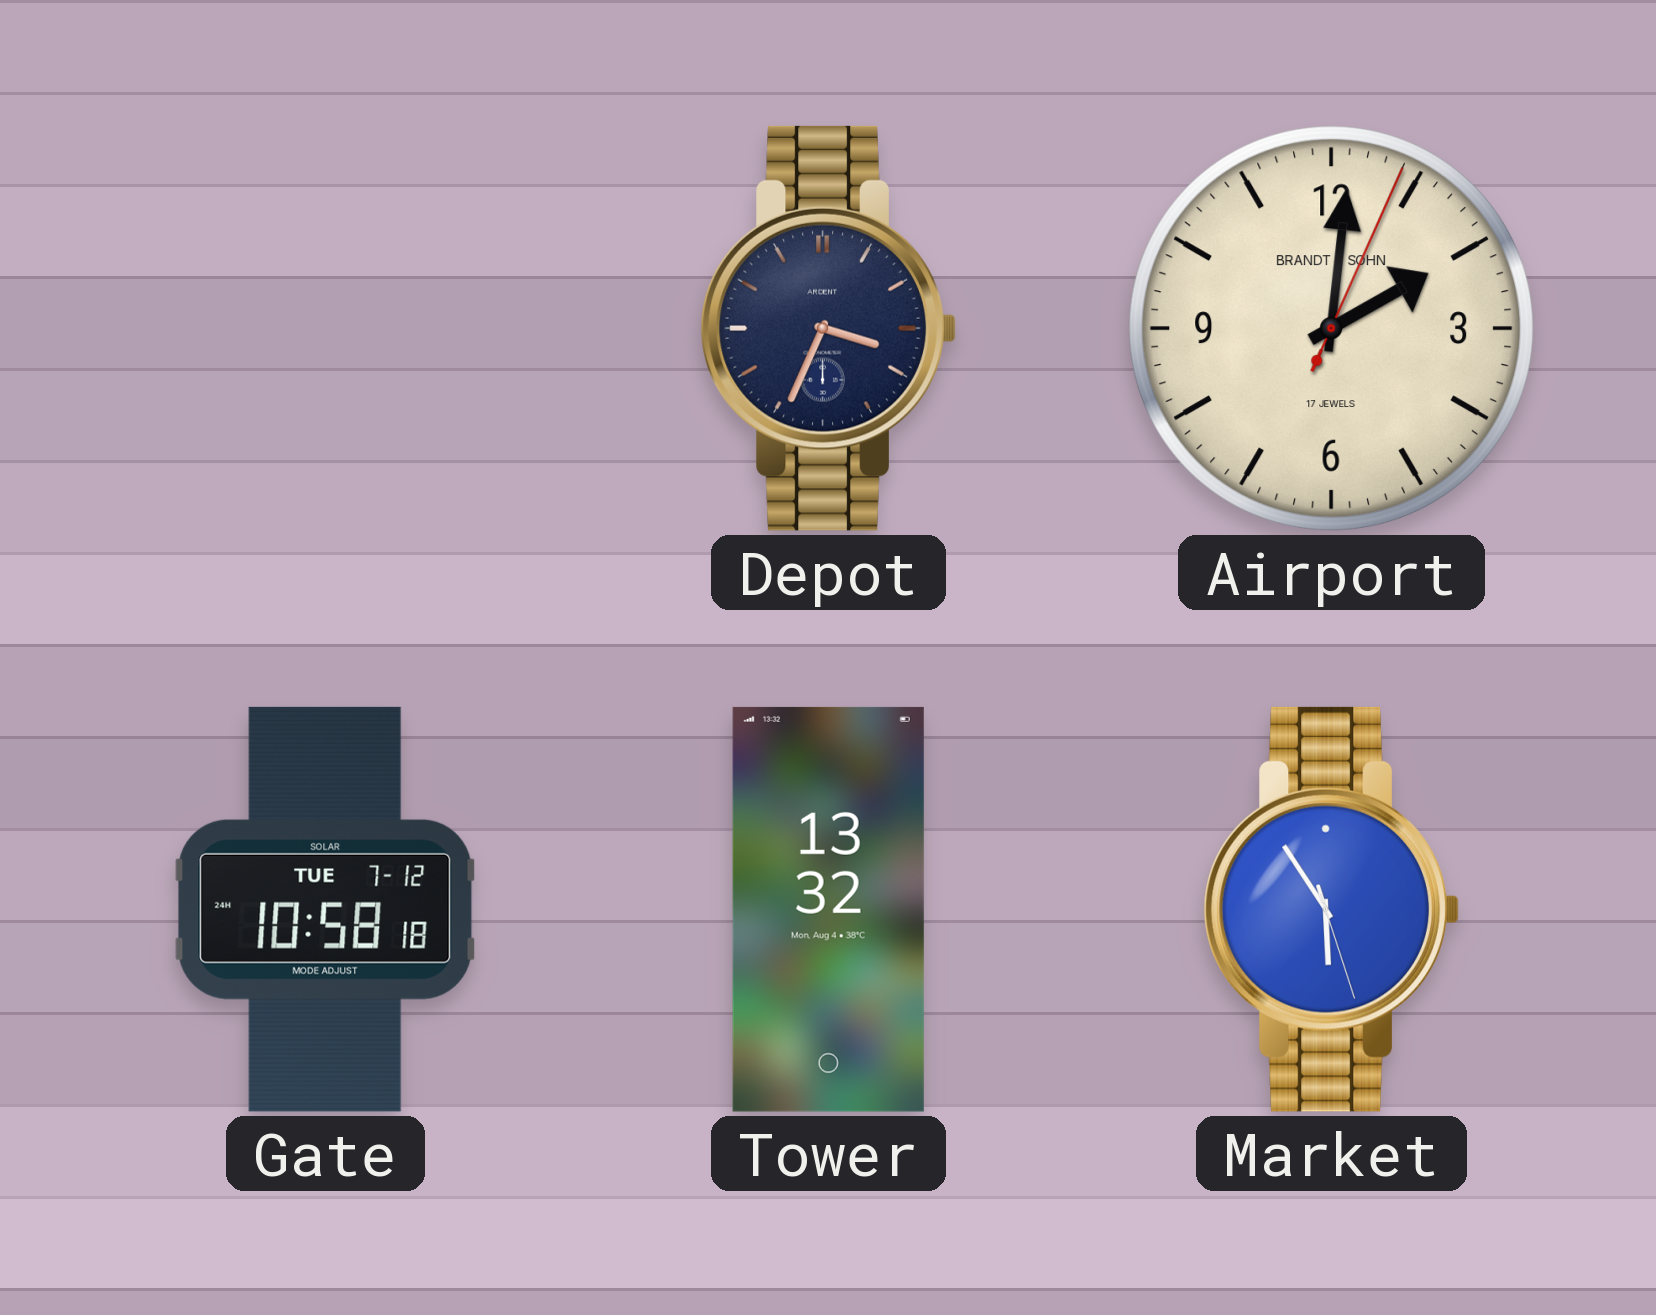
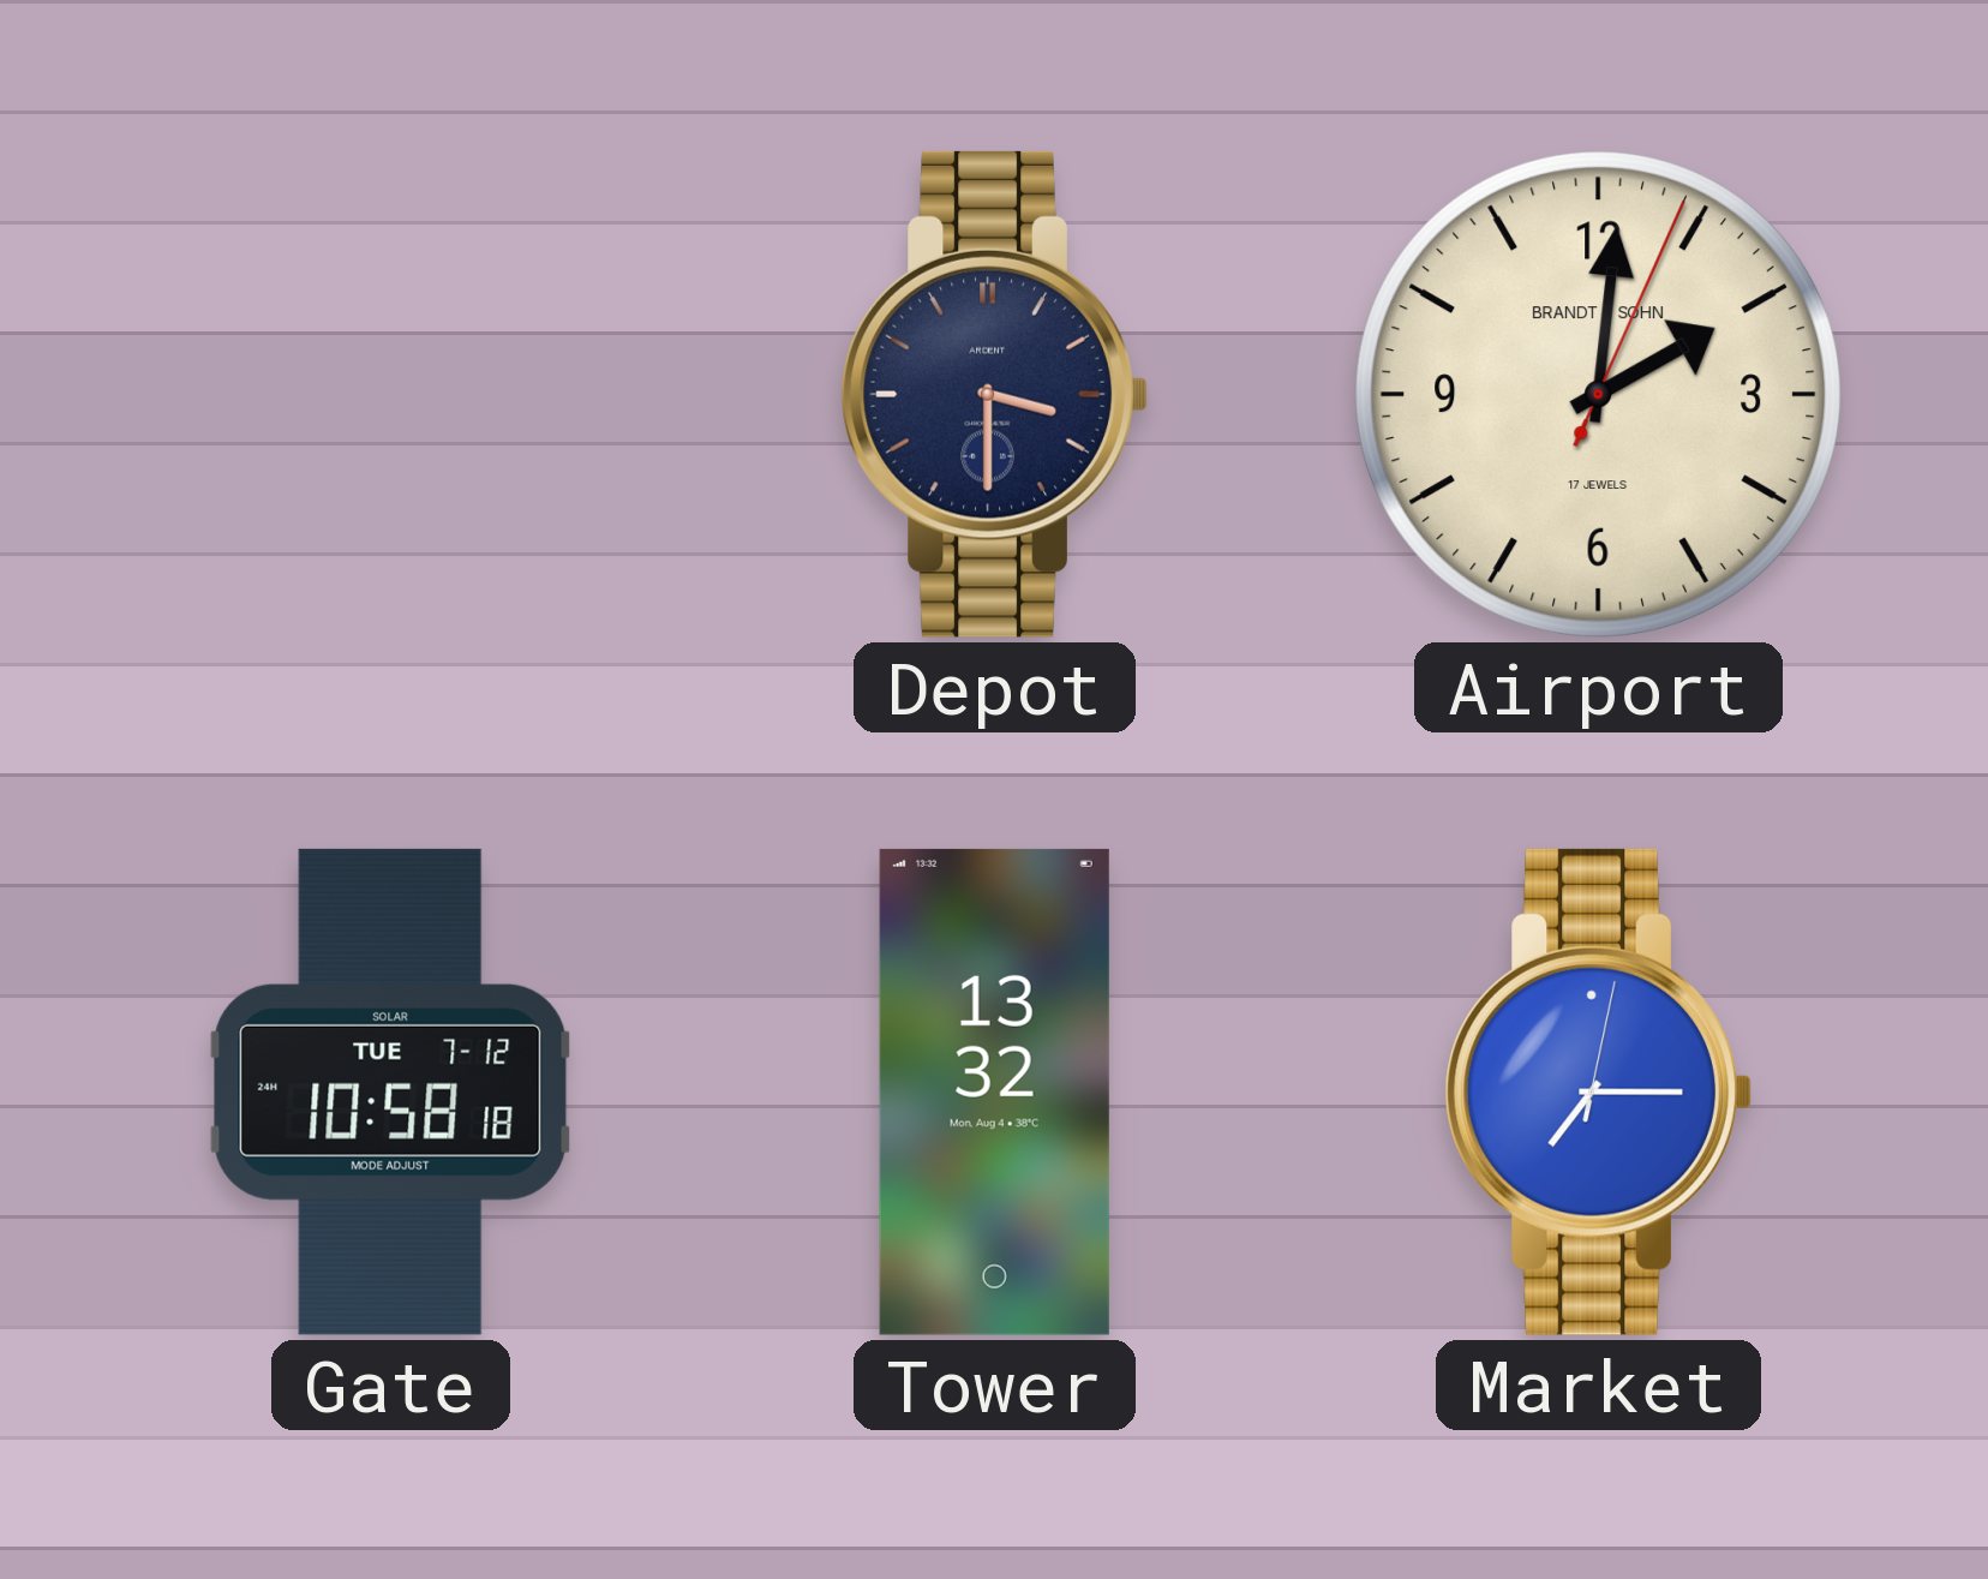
Depot: 3:34 -> 3:30
Market: 5:54 -> 7:15
